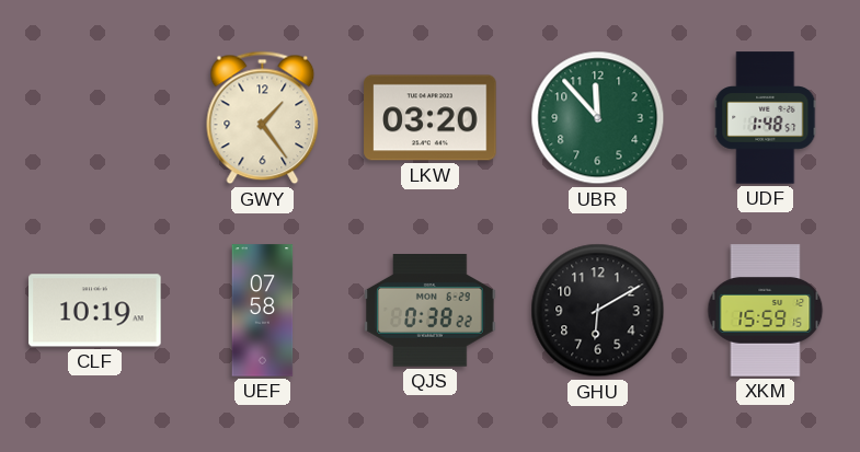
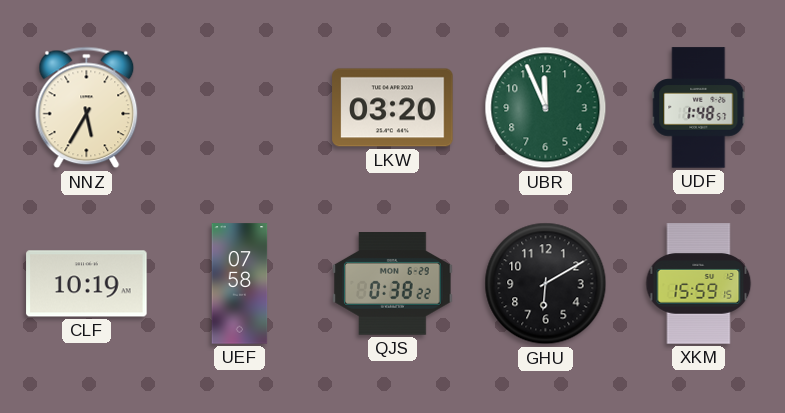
NNZ: none -> 5:35
GWY: 1:24 -> none
UBR: 11:53 -> 11:56
